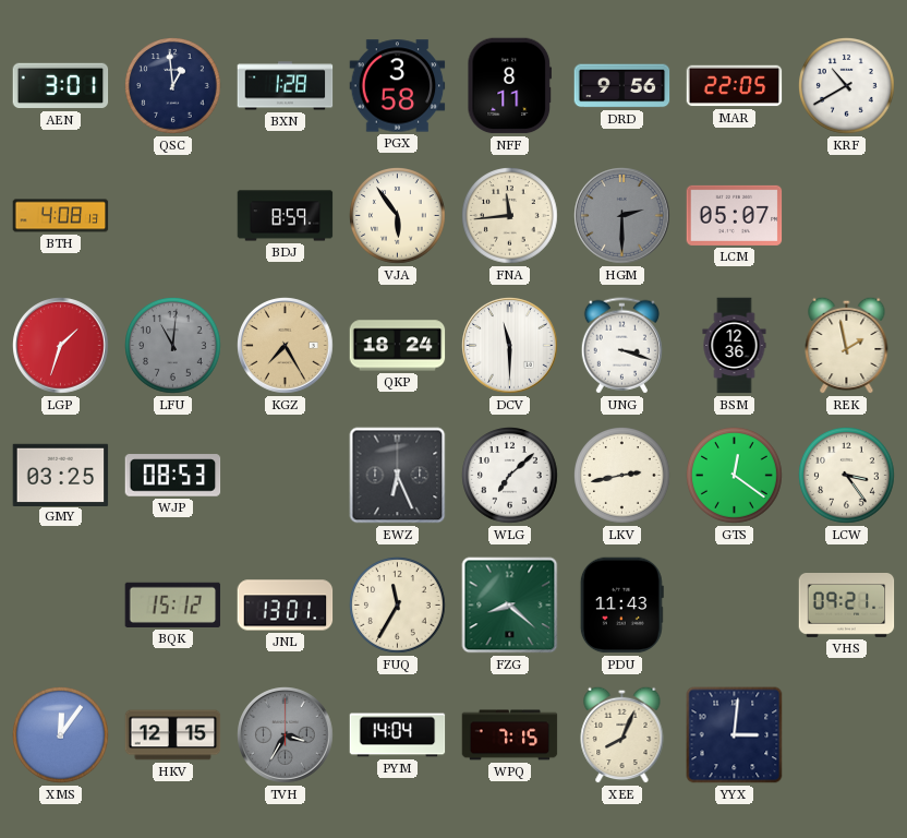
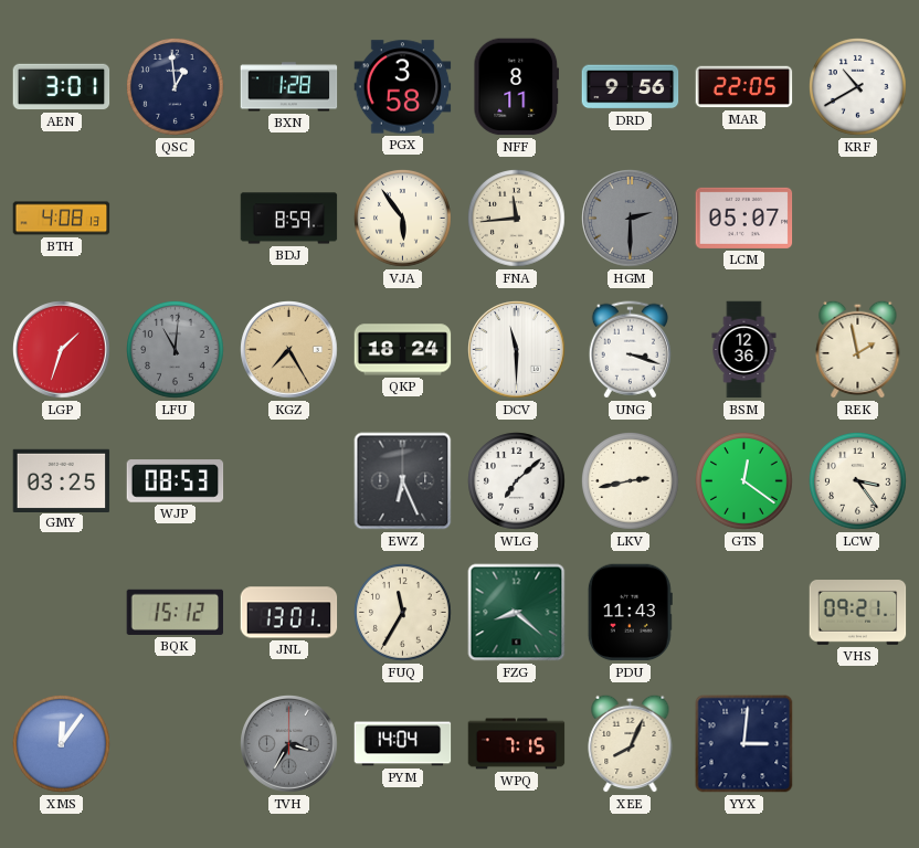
HKV: 12:15 -> none
